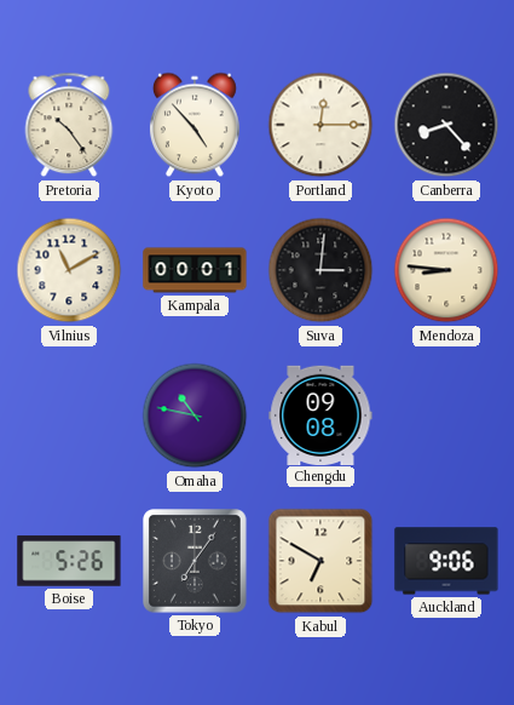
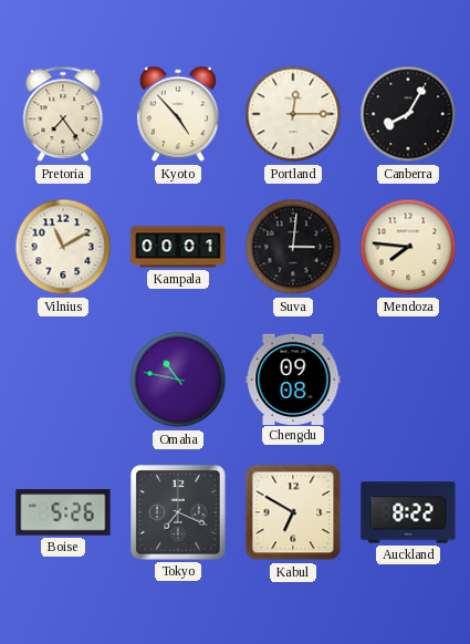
Pretoria: 10:24 -> 7:24
Canberra: 8:23 -> 8:05
Mendoza: 8:46 -> 7:46
Tokyo: 7:06 -> 7:19
Auckland: 9:06 -> 8:22
